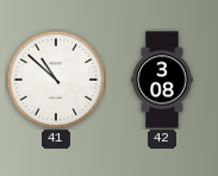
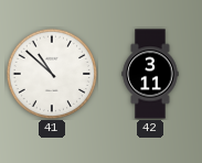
42: 3:08 -> 3:11
